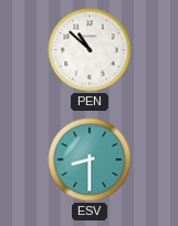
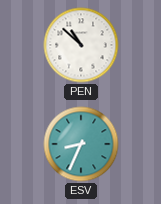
ESV: 8:30 -> 8:34
